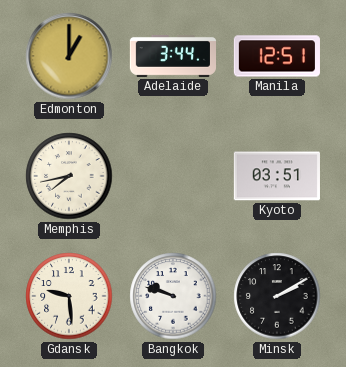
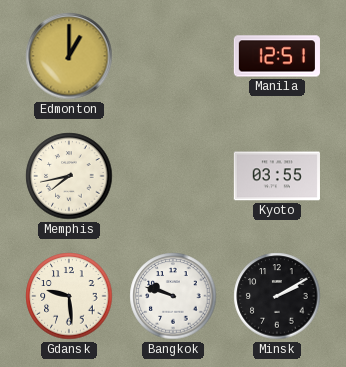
Adelaide: 3:44 -> none
Kyoto: 03:51 -> 03:55
